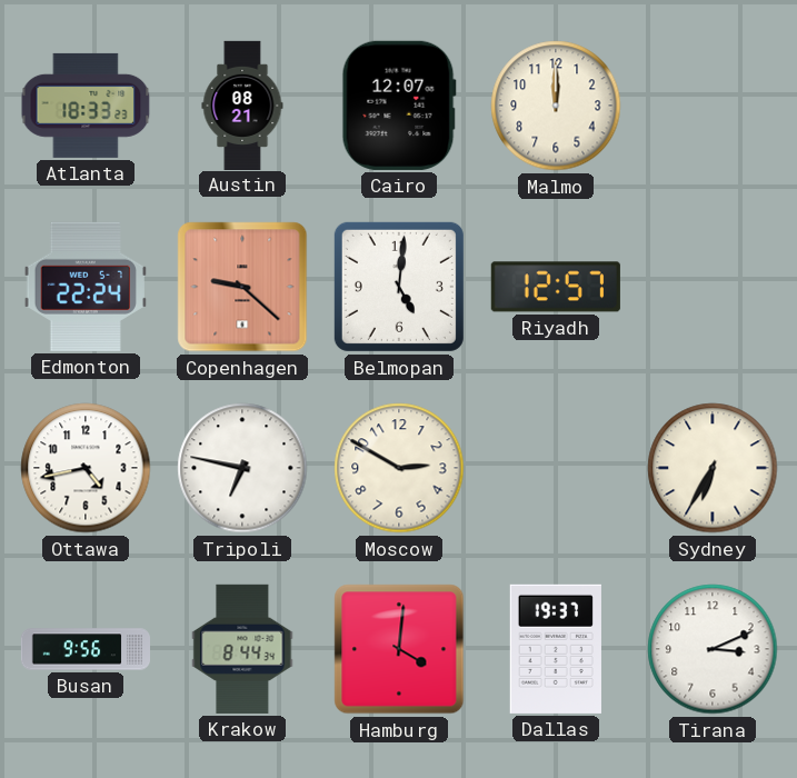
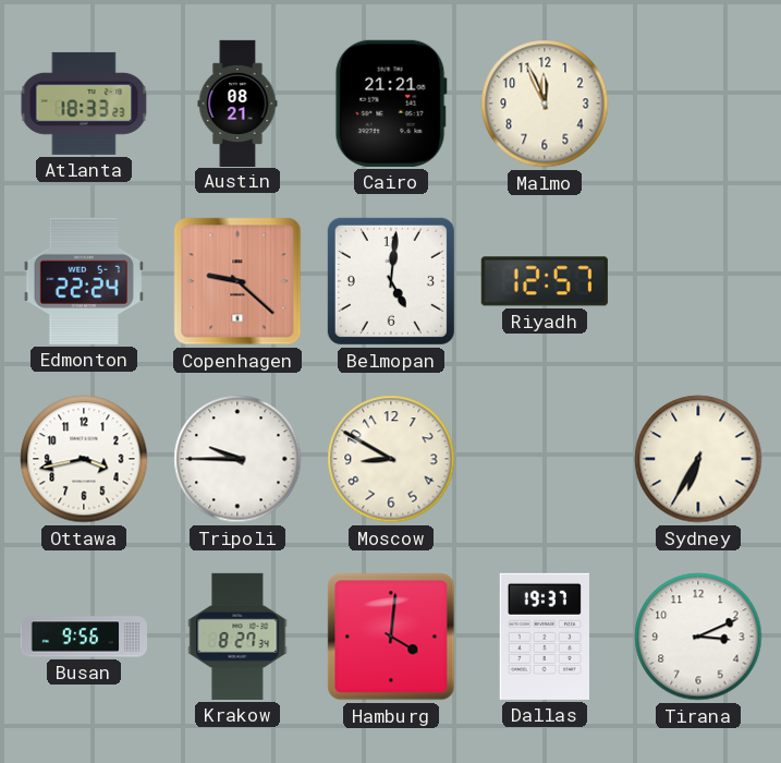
Cairo: 12:07 -> 21:21
Malmo: 12:00 -> 11:56
Ottawa: 4:43 -> 3:43
Tripoli: 6:47 -> 9:45
Moscow: 2:50 -> 8:50
Krakow: 8:44 -> 8:27
